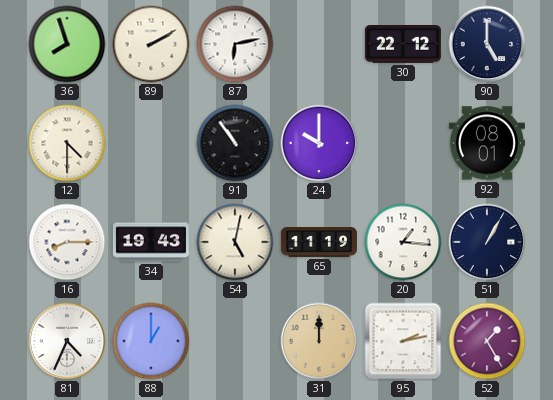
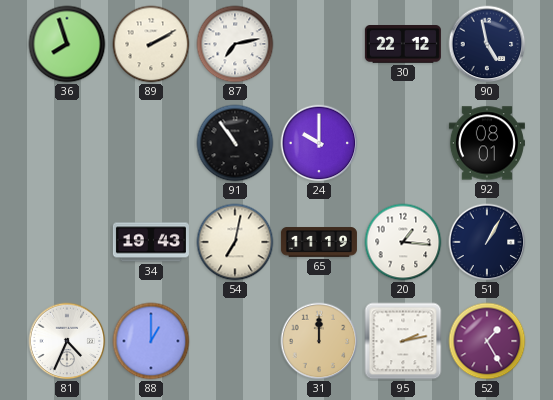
87: 6:13 -> 7:13
90: 5:00 -> 4:58
12: 4:30 -> none
16: 8:15 -> none
54: 5:02 -> 7:02
